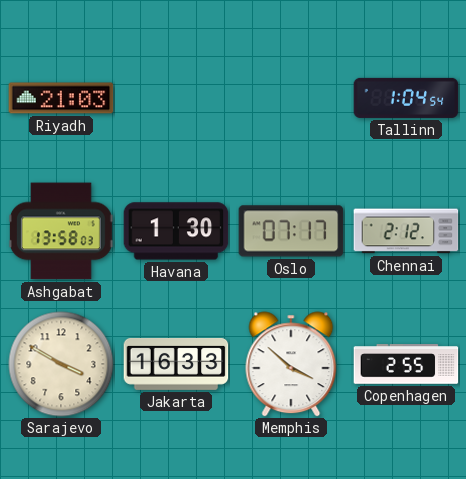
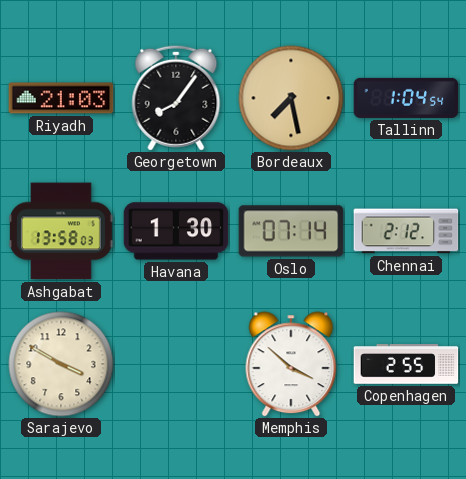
Georgetown: none -> 8:06
Bordeaux: none -> 7:28
Oslo: 07:17 -> 07:14
Jakarta: 16:33 -> none
